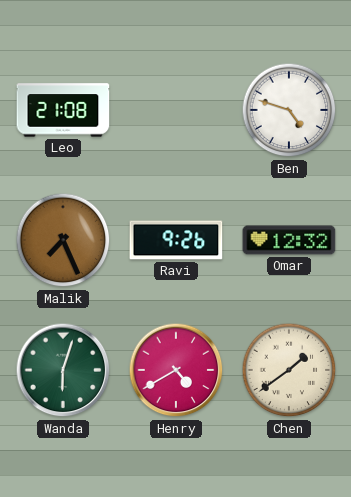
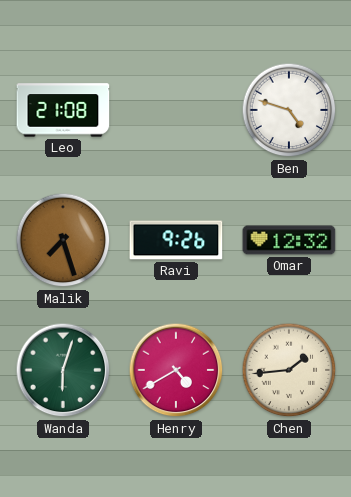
Malik: 7:26 -> 7:27
Chen: 1:39 -> 1:44
